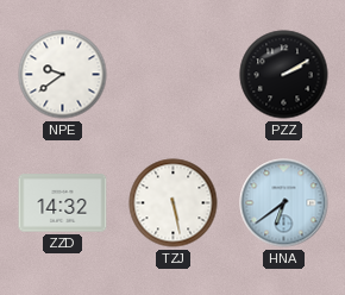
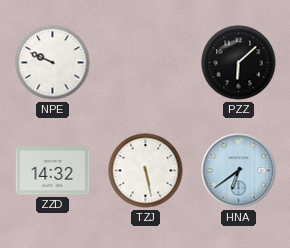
NPE: 9:39 -> 9:49
PZZ: 2:10 -> 6:08
